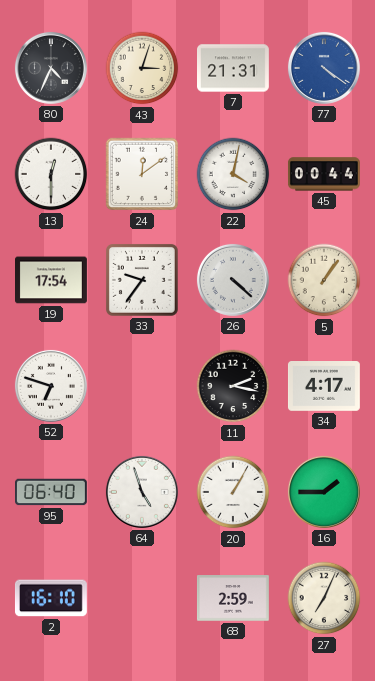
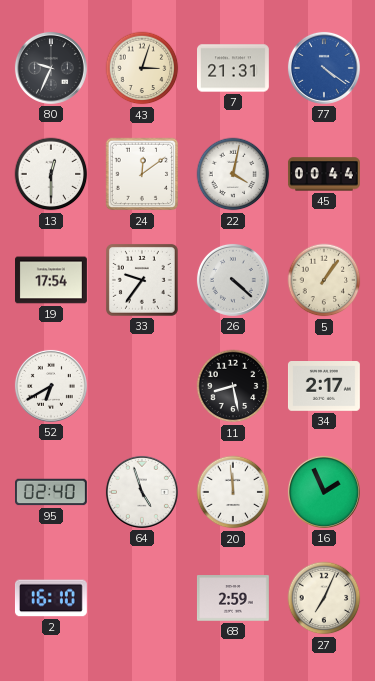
80: 4:34 -> 9:34
52: 6:48 -> 6:40
11: 2:17 -> 8:28
34: 4:17 -> 2:17
95: 06:40 -> 02:40
20: 1:05 -> 11:59
16: 1:45 -> 1:56
